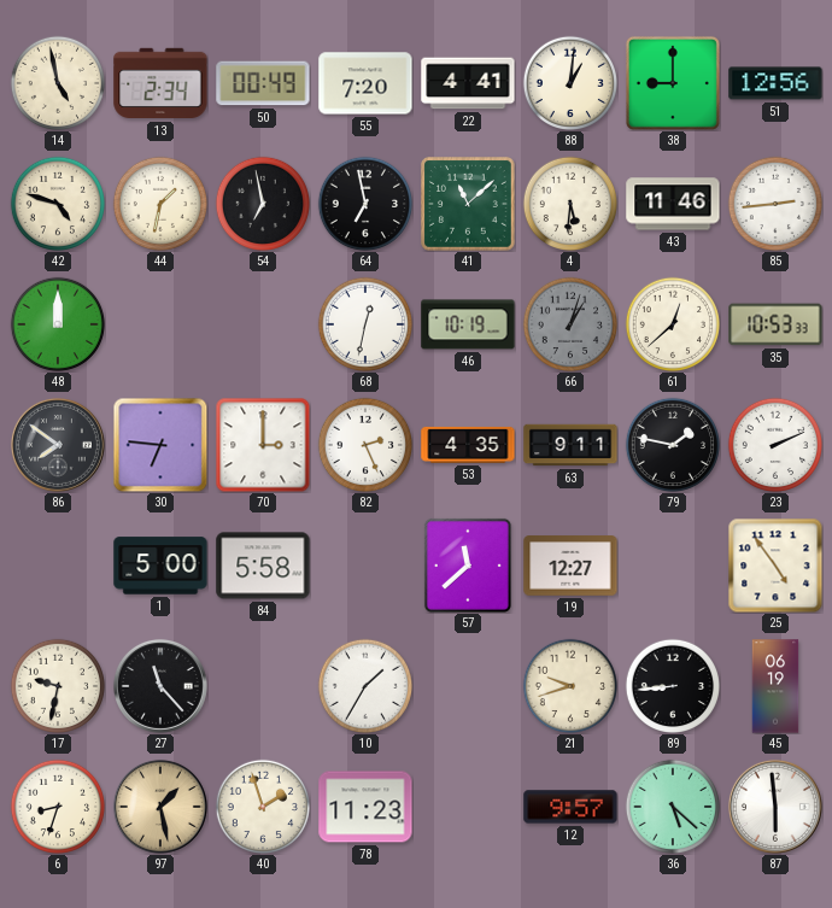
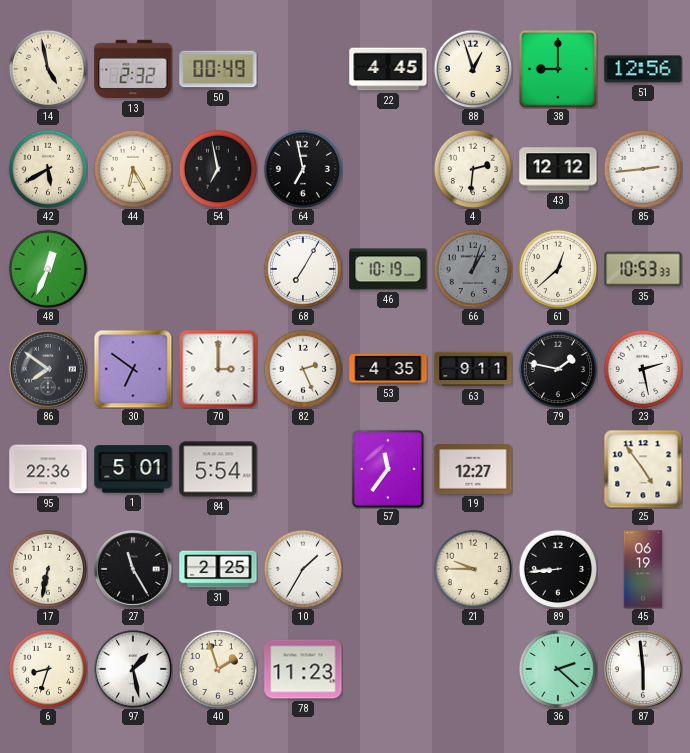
13: 2:34 -> 2:32
55: 7:20 -> none
22: 4:41 -> 4:45
88: 1:01 -> 12:57
42: 4:48 -> 5:40
44: 1:32 -> 6:25
41: 11:08 -> none
4: 5:31 -> 2:31
43: 11:46 -> 12:12
48: 12:00 -> 12:34
68: 12:32 -> 7:05
30: 6:46 -> 6:51
23: 2:11 -> 2:28
95: none -> 22:36
1: 5:00 -> 5:01
84: 5:58 -> 5:54
57: 11:38 -> 11:36
17: 9:32 -> 6:32
27: 11:23 -> 11:25
31: none -> 2:25
21: 9:42 -> 9:45
97 dial: champagne -> white
12: 9:57 -> none
36: 5:22 -> 2:22
